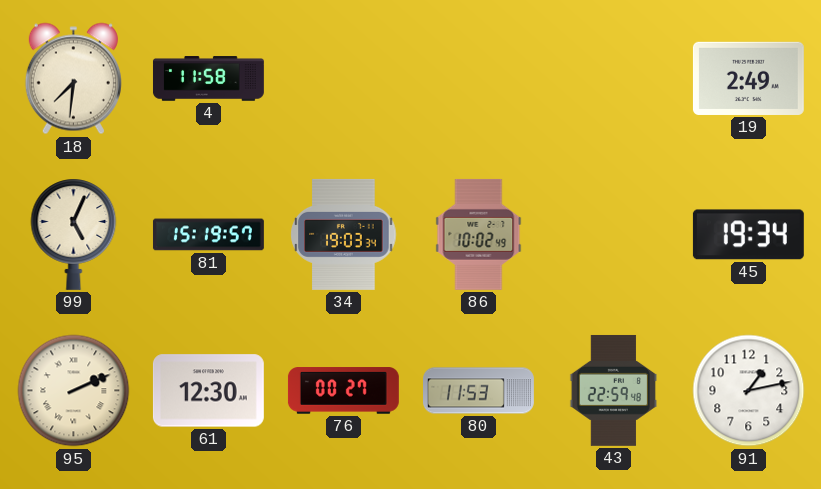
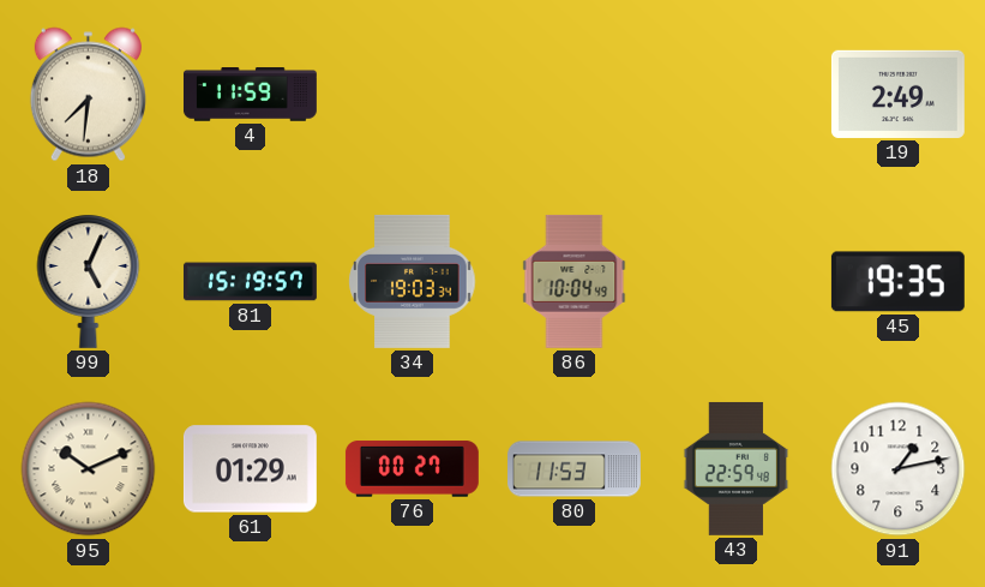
4: 11:58 -> 11:59
86: 10:02 -> 10:04
45: 19:34 -> 19:35
95: 2:11 -> 10:11
61: 12:30 -> 01:29
